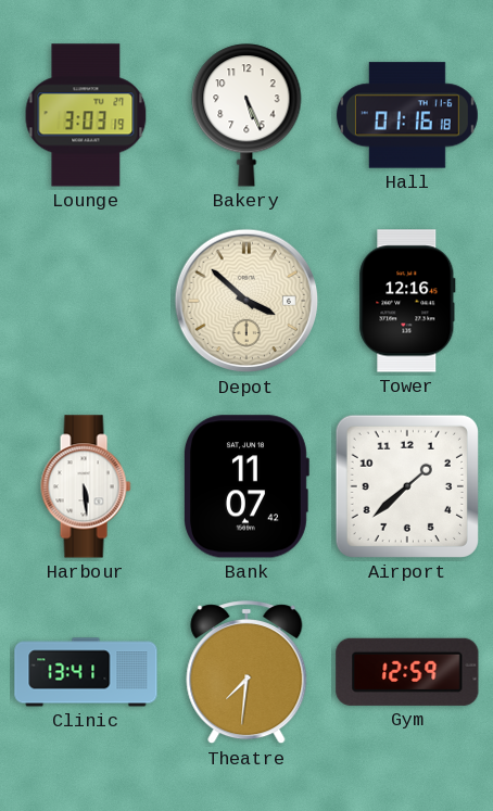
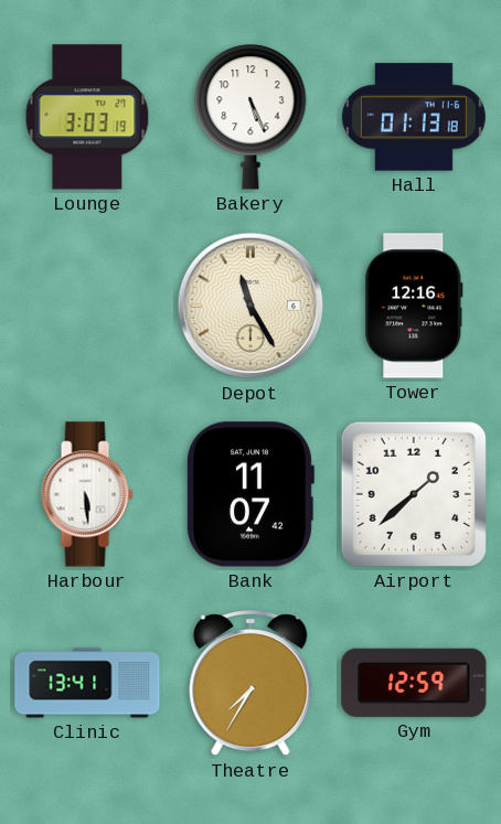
Hall: 01:16 -> 01:13
Depot: 3:52 -> 11:25
Theatre: 7:31 -> 7:35
